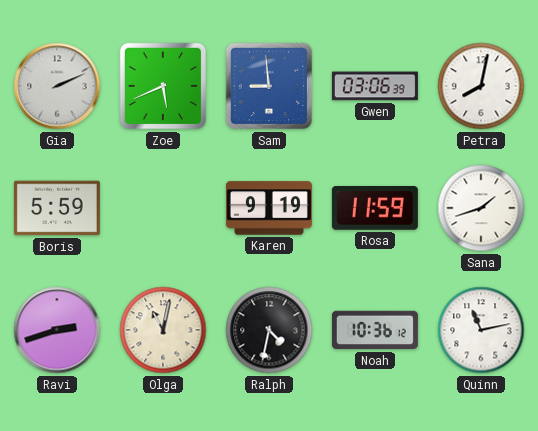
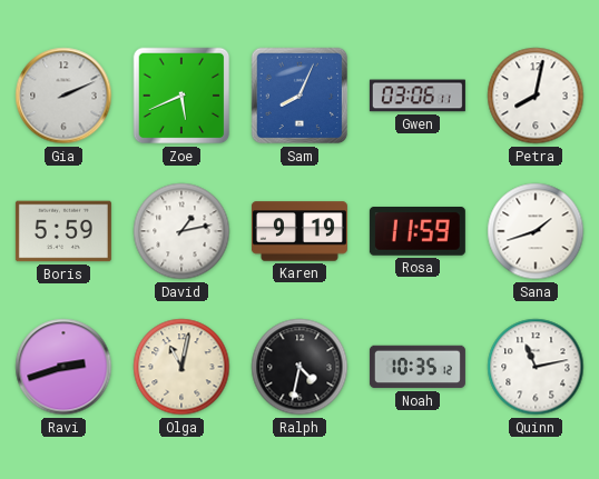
Sam: 8:59 -> 8:04
Gwen: 03:06:39 -> 03:06:11
David: none -> 1:13
Noah: 10:36 -> 10:35
